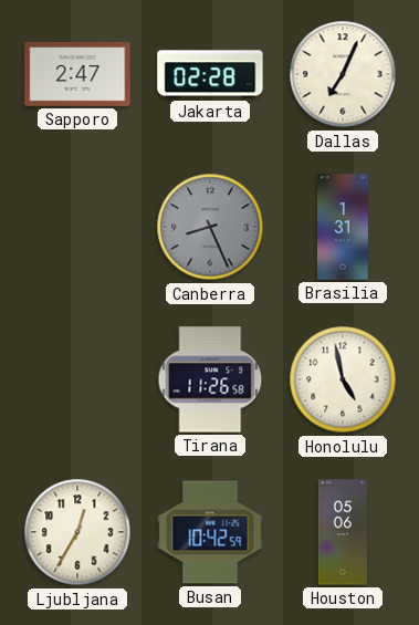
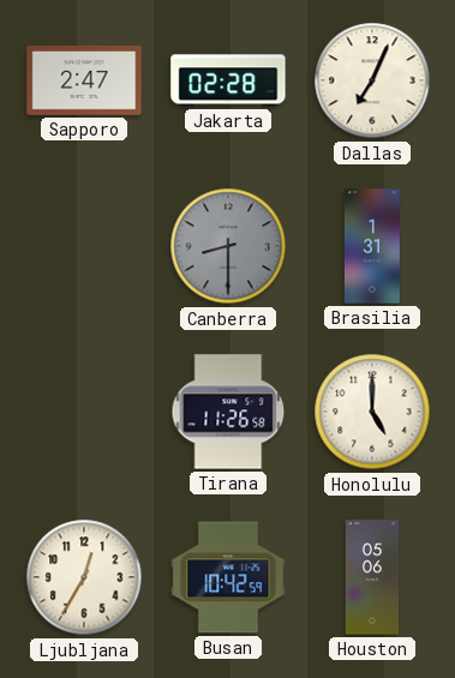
Canberra: 8:26 -> 8:30
Honolulu: 4:58 -> 5:00
